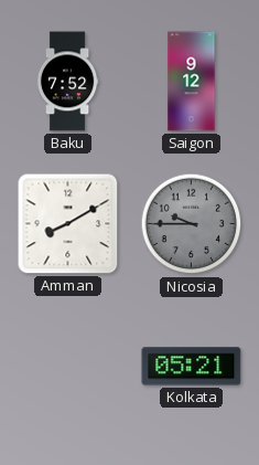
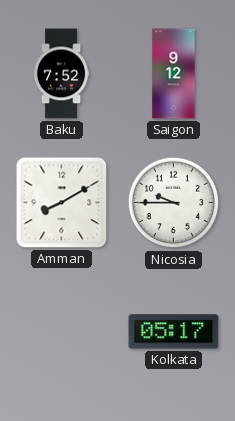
Nicosia dial: grey -> white
Kolkata: 05:21 -> 05:17
